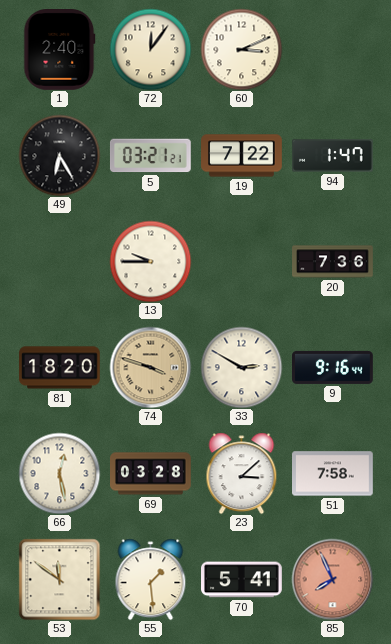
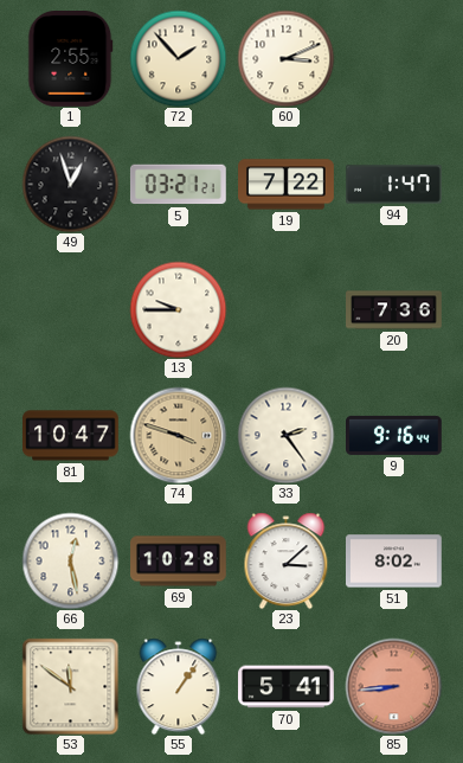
1: 2:40 -> 2:55
72: 12:06 -> 1:53
49: 6:25 -> 12:57
81: 18:20 -> 10:47
33: 2:50 -> 2:24
69: 03:28 -> 10:28
51: 7:58 -> 8:02
55: 1:29 -> 1:06
85: 7:56 -> 8:44
